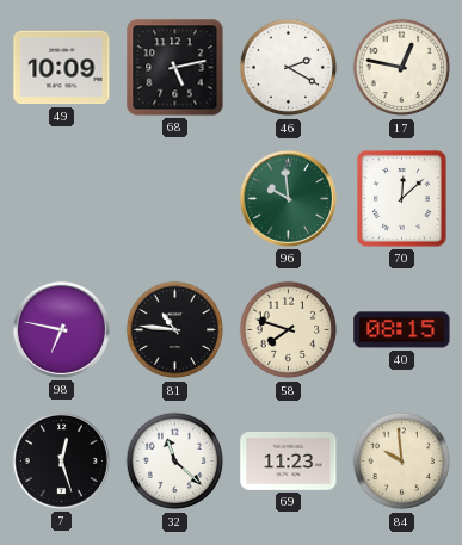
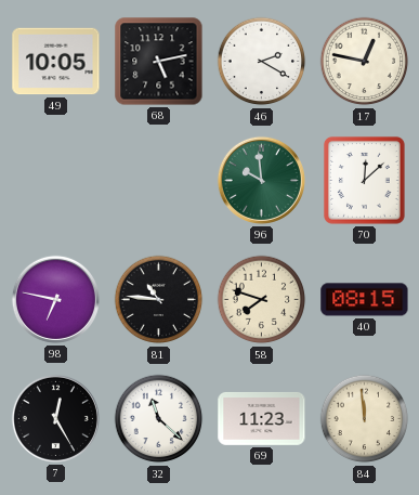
49: 10:09 -> 10:05
7: 12:27 -> 12:25
84: 9:59 -> 11:59
